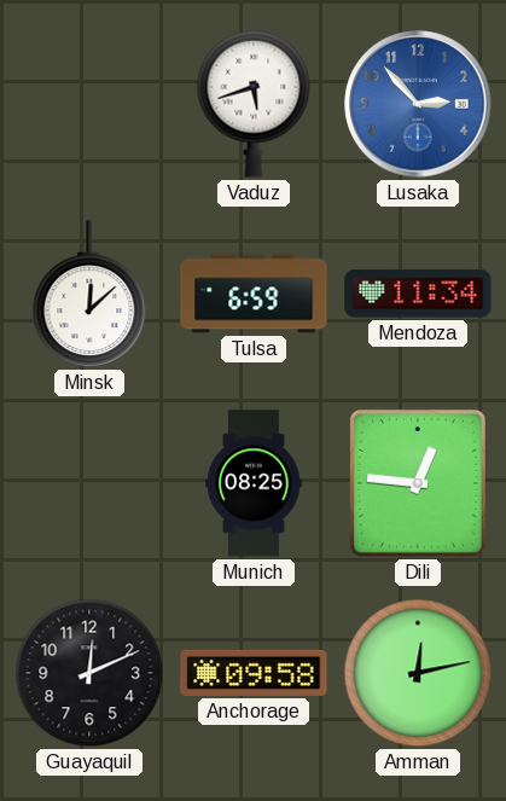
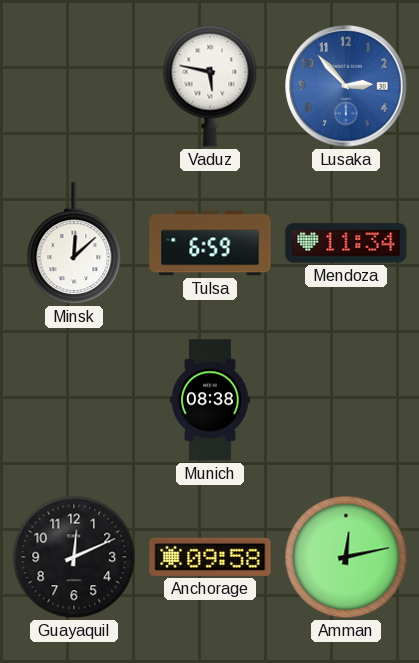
Vaduz: 5:42 -> 5:47
Munich: 08:25 -> 08:38
Dili: 12:46 -> none
